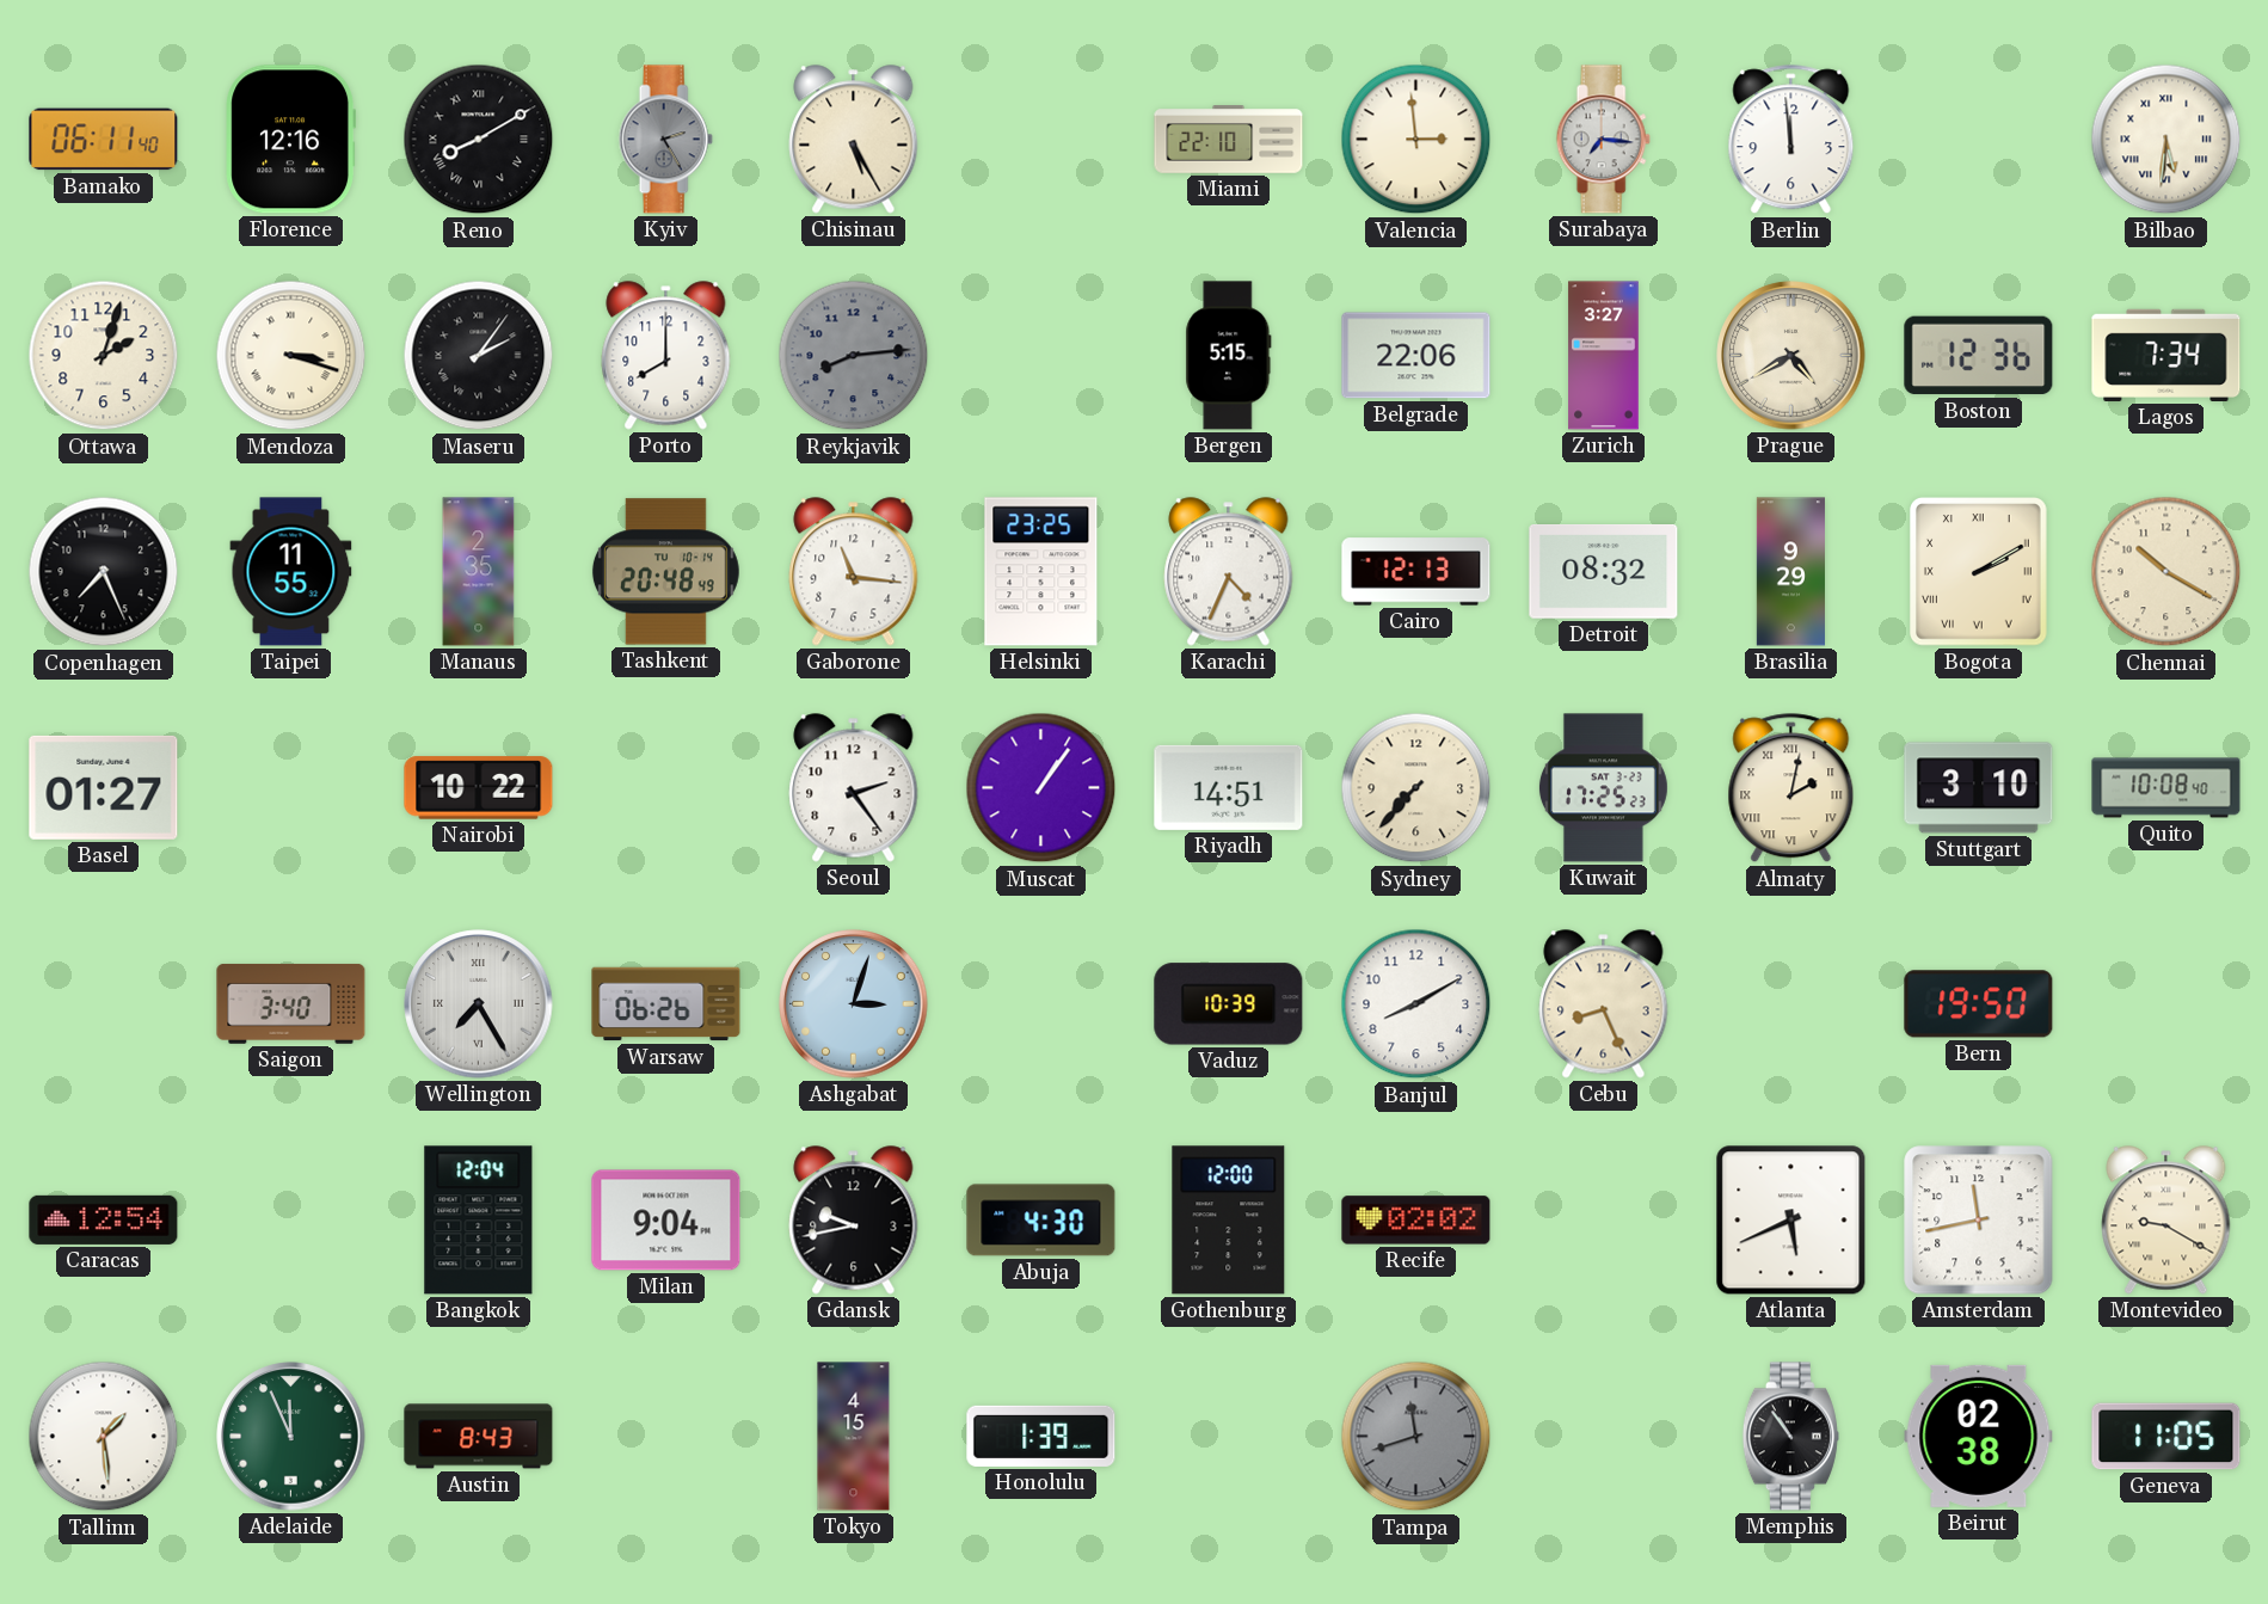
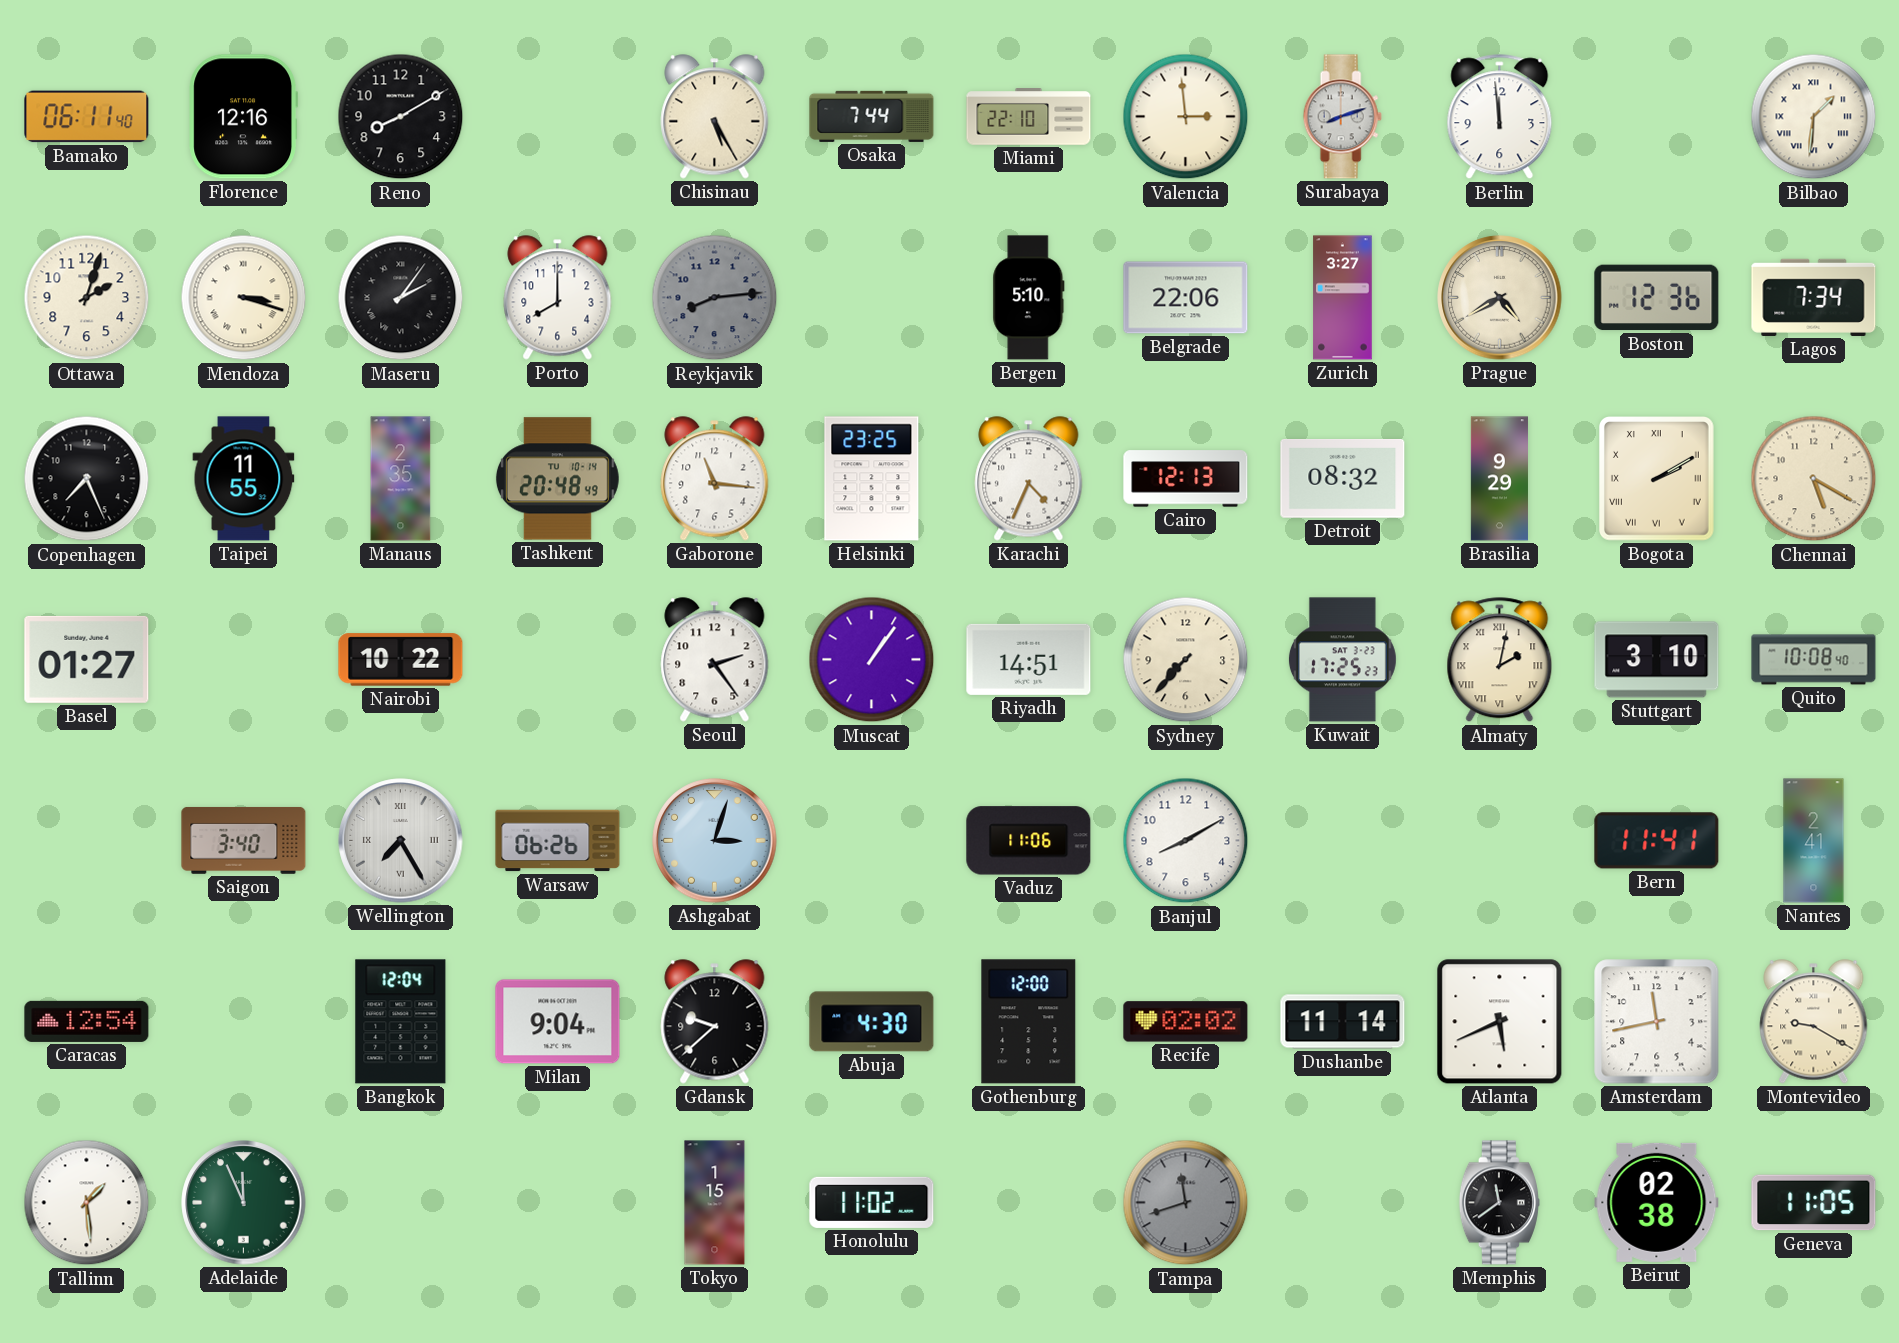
Reno numerals: Roman -> Arabic
Kyiv: 2:25 -> none
Osaka: none -> 7:44
Surabaya: 7:16 -> 8:12
Bilbao: 5:31 -> 1:31
Bergen: 5:15 -> 5:10
Chennai: 10:20 -> 5:20
Vaduz: 10:39 -> 11:06
Cebu: 8:26 -> none
Bern: 19:50 -> 11:41
Nantes: none -> 2:41
Gdansk: 9:43 -> 9:38
Dushanbe: none -> 11:14
Austin: 8:43 -> none
Tokyo: 4:15 -> 1:15
Honolulu: 1:39 -> 11:02
Memphis: 10:54 -> 11:39
